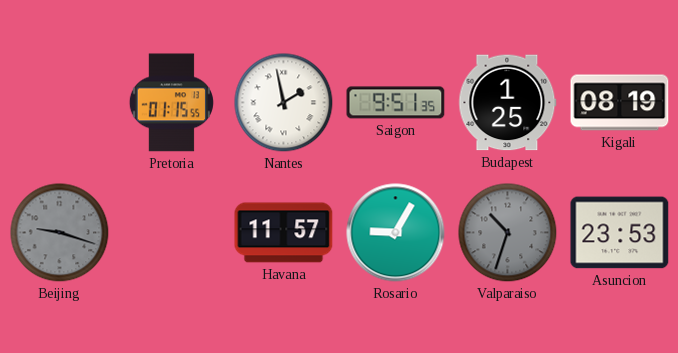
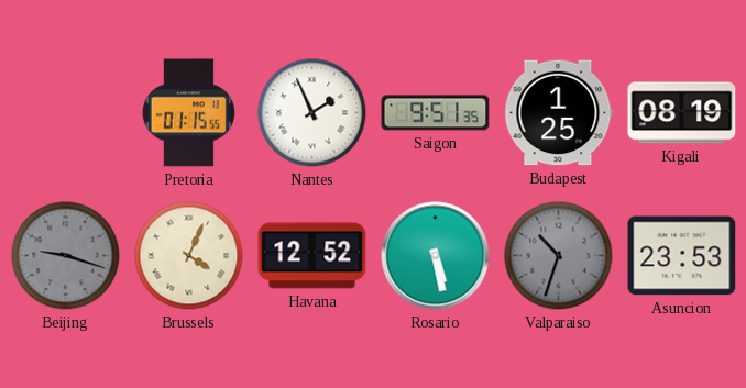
Nantes: 1:58 -> 1:56
Brussels: none -> 4:04
Havana: 11:57 -> 12:52
Rosario: 9:05 -> 5:28
